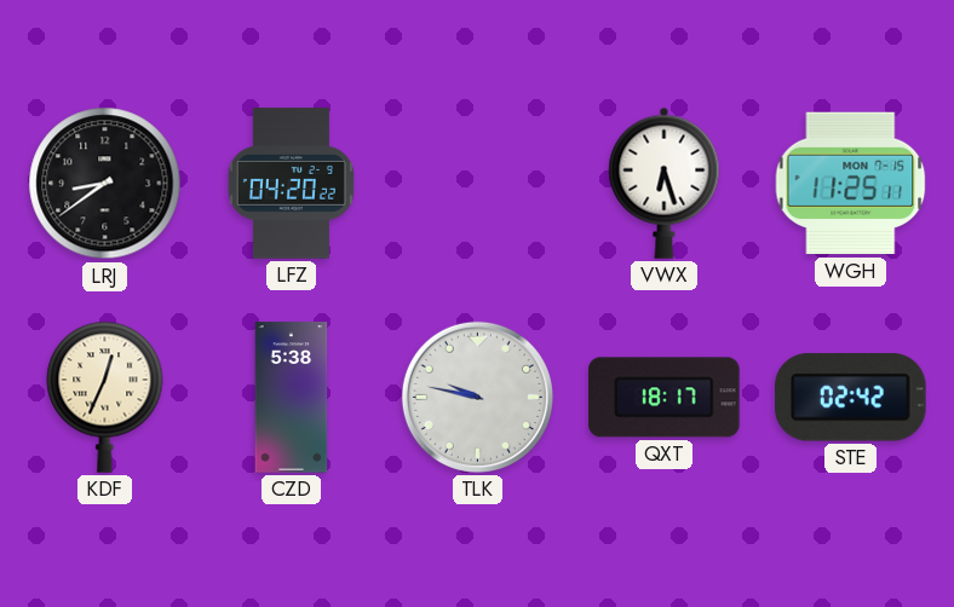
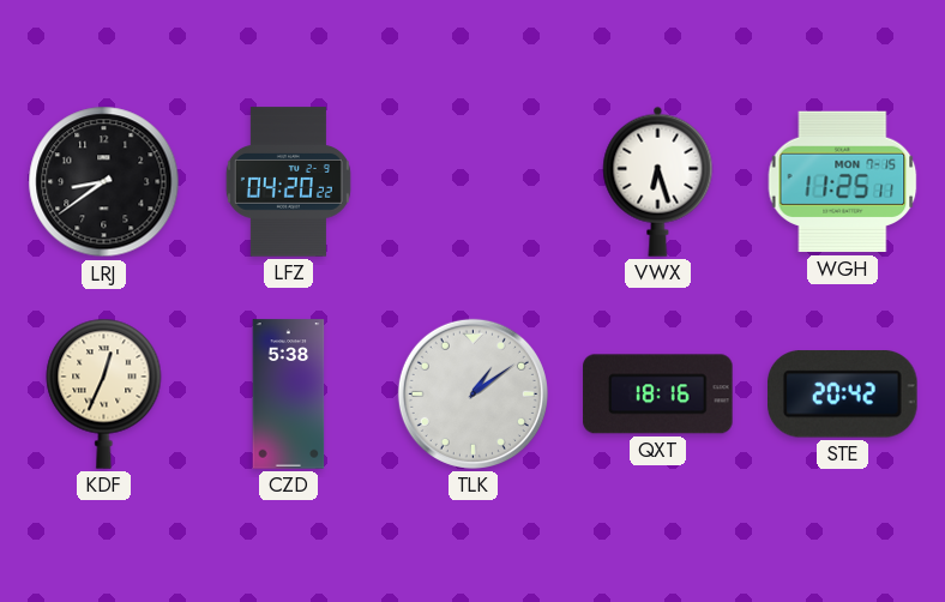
TLK: 9:47 -> 1:09
QXT: 18:17 -> 18:16
STE: 02:42 -> 20:42
